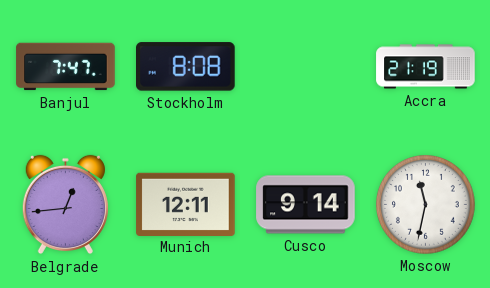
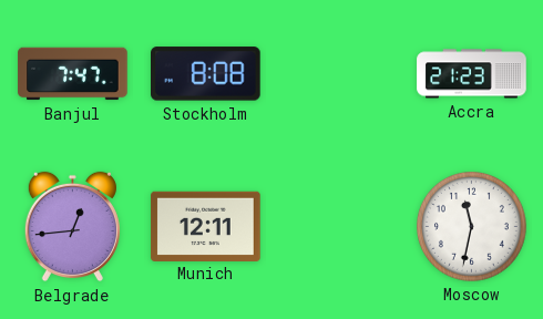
Accra: 21:19 -> 21:23
Cusco: 9:14 -> none
